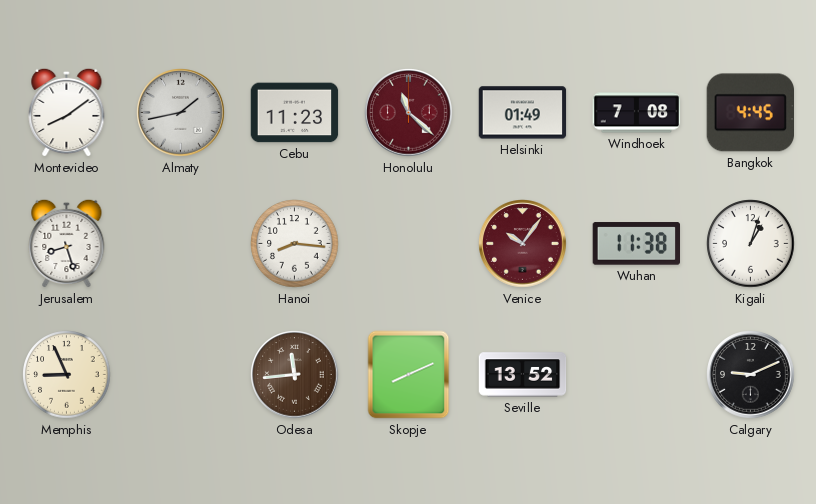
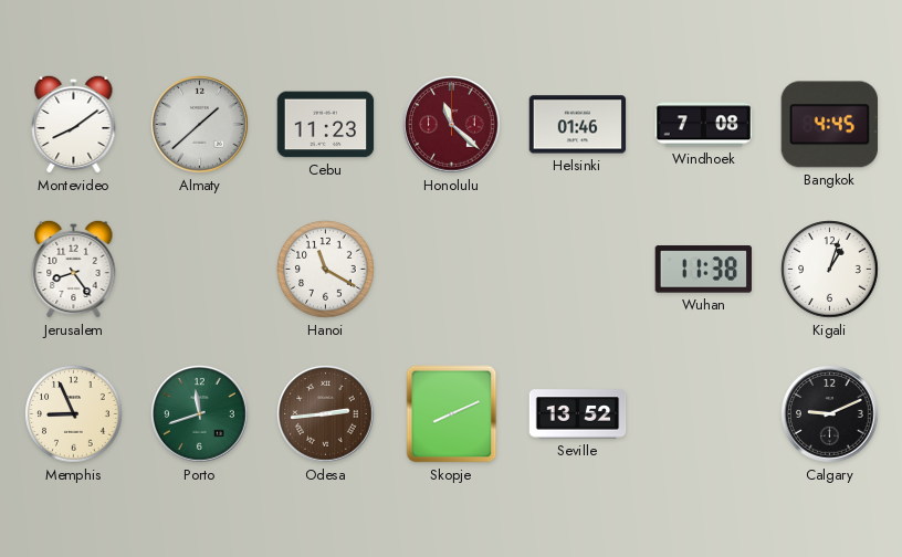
Almaty: 1:43 -> 1:38
Helsinki: 01:49 -> 01:46
Jerusalem: 8:27 -> 8:24
Hanoi: 8:16 -> 11:20
Venice: 10:06 -> none
Porto: none -> 11:42
Odesa: 11:44 -> 2:44
